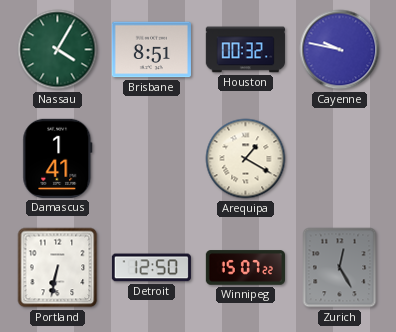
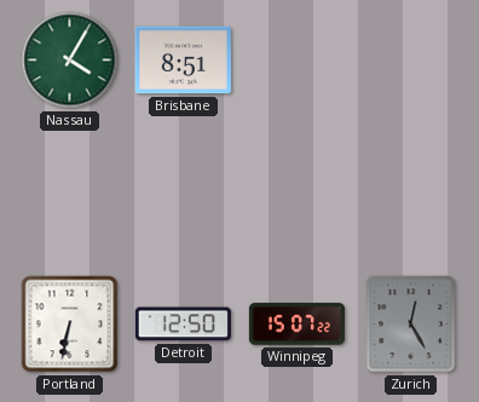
Houston: 00:32 -> none
Cayenne: 9:47 -> none
Damascus: 1:41 -> none
Arequipa: 1:20 -> none
